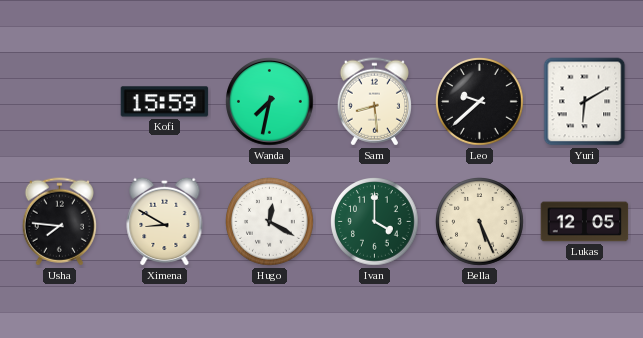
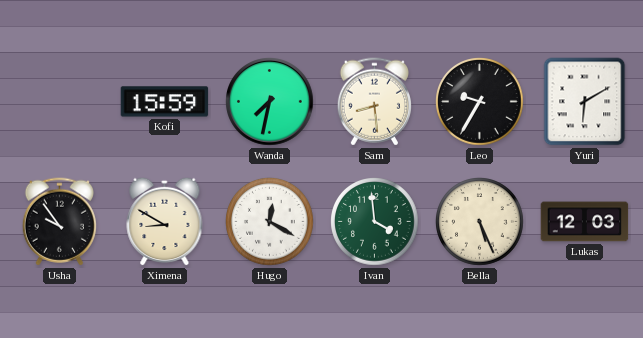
Leo: 9:38 -> 9:35
Usha: 7:46 -> 9:54
Ivan: 4:00 -> 3:59
Lukas: 12:05 -> 12:03
